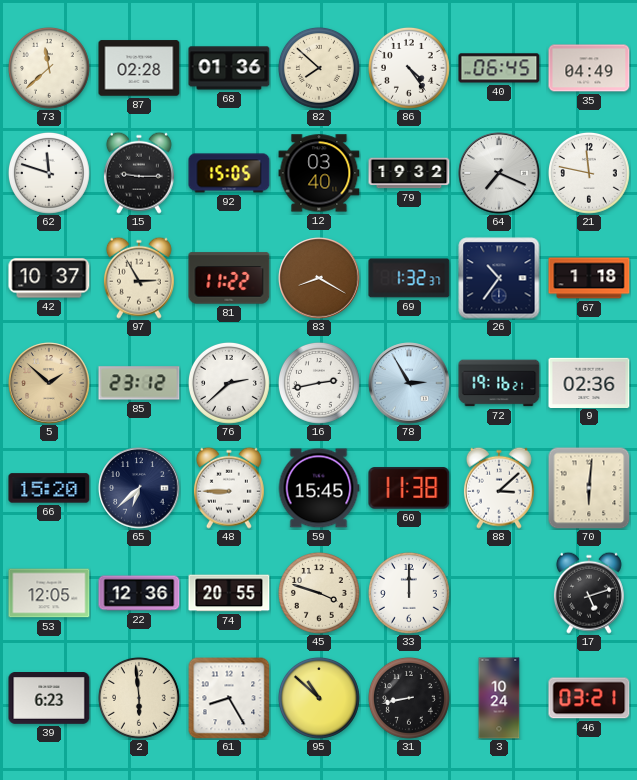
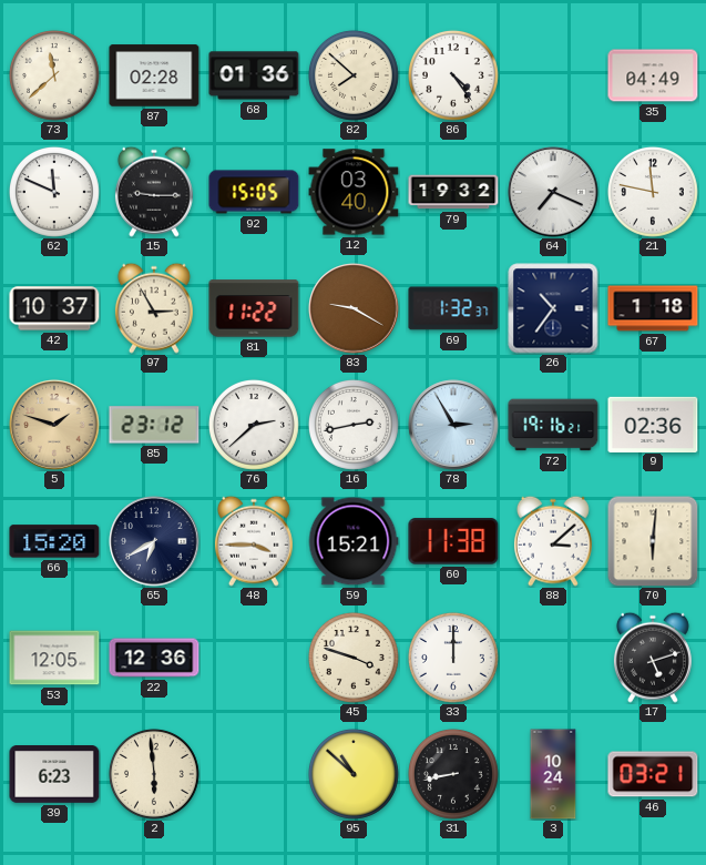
40: 06:45 -> none
62: 11:48 -> 11:49
83: 8:20 -> 9:20
5: 1:52 -> 1:48
65: 6:38 -> 6:40
48: 8:45 -> 3:45
59: 15:45 -> 15:21
74: 20:55 -> none
61: 8:25 -> none
